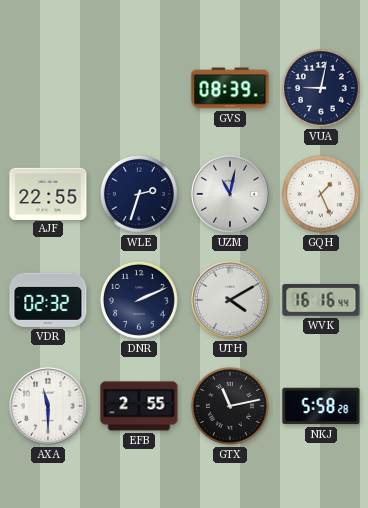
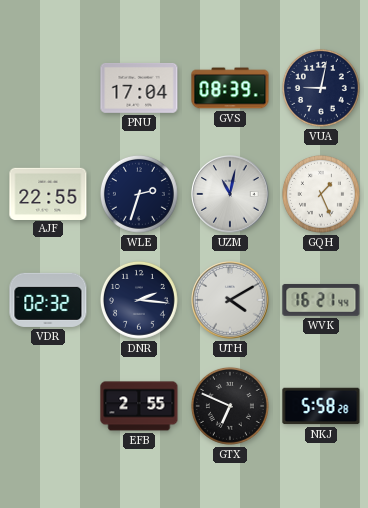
PNU: none -> 17:04
DNR: 2:11 -> 2:16
WVK: 16:16 -> 16:21
AXA: 11:30 -> none
GTX: 11:13 -> 6:49
